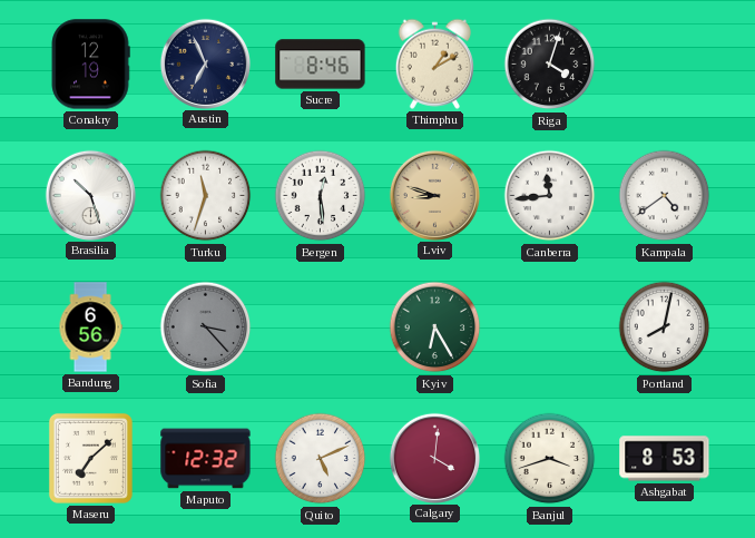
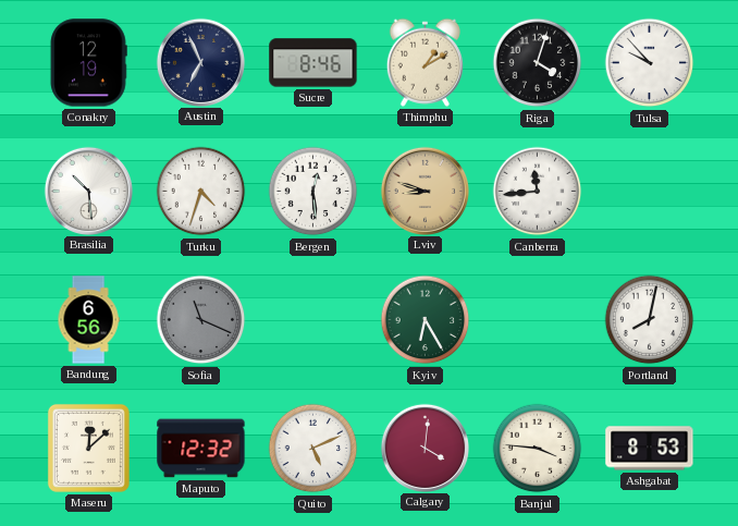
Tulsa: none -> 9:53
Brasilia: 10:27 -> 10:29
Turku: 11:33 -> 4:33
Kampala: 4:39 -> none
Sofia: 3:23 -> 11:19
Maseru: 7:08 -> 12:08
Banjul: 3:42 -> 3:46
